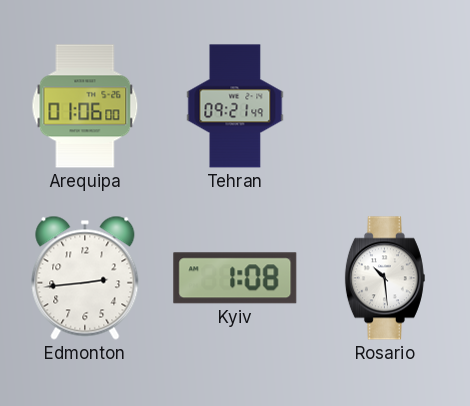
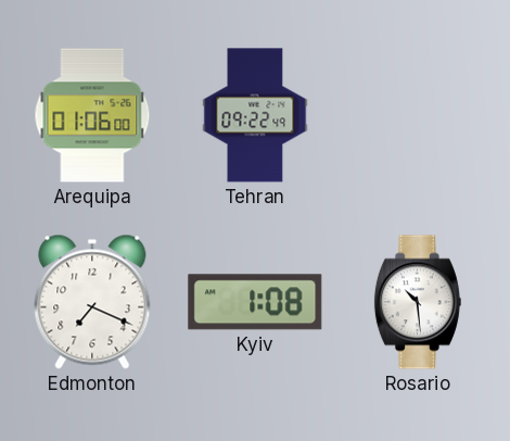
Tehran: 09:21 -> 09:22
Edmonton: 2:44 -> 7:19
